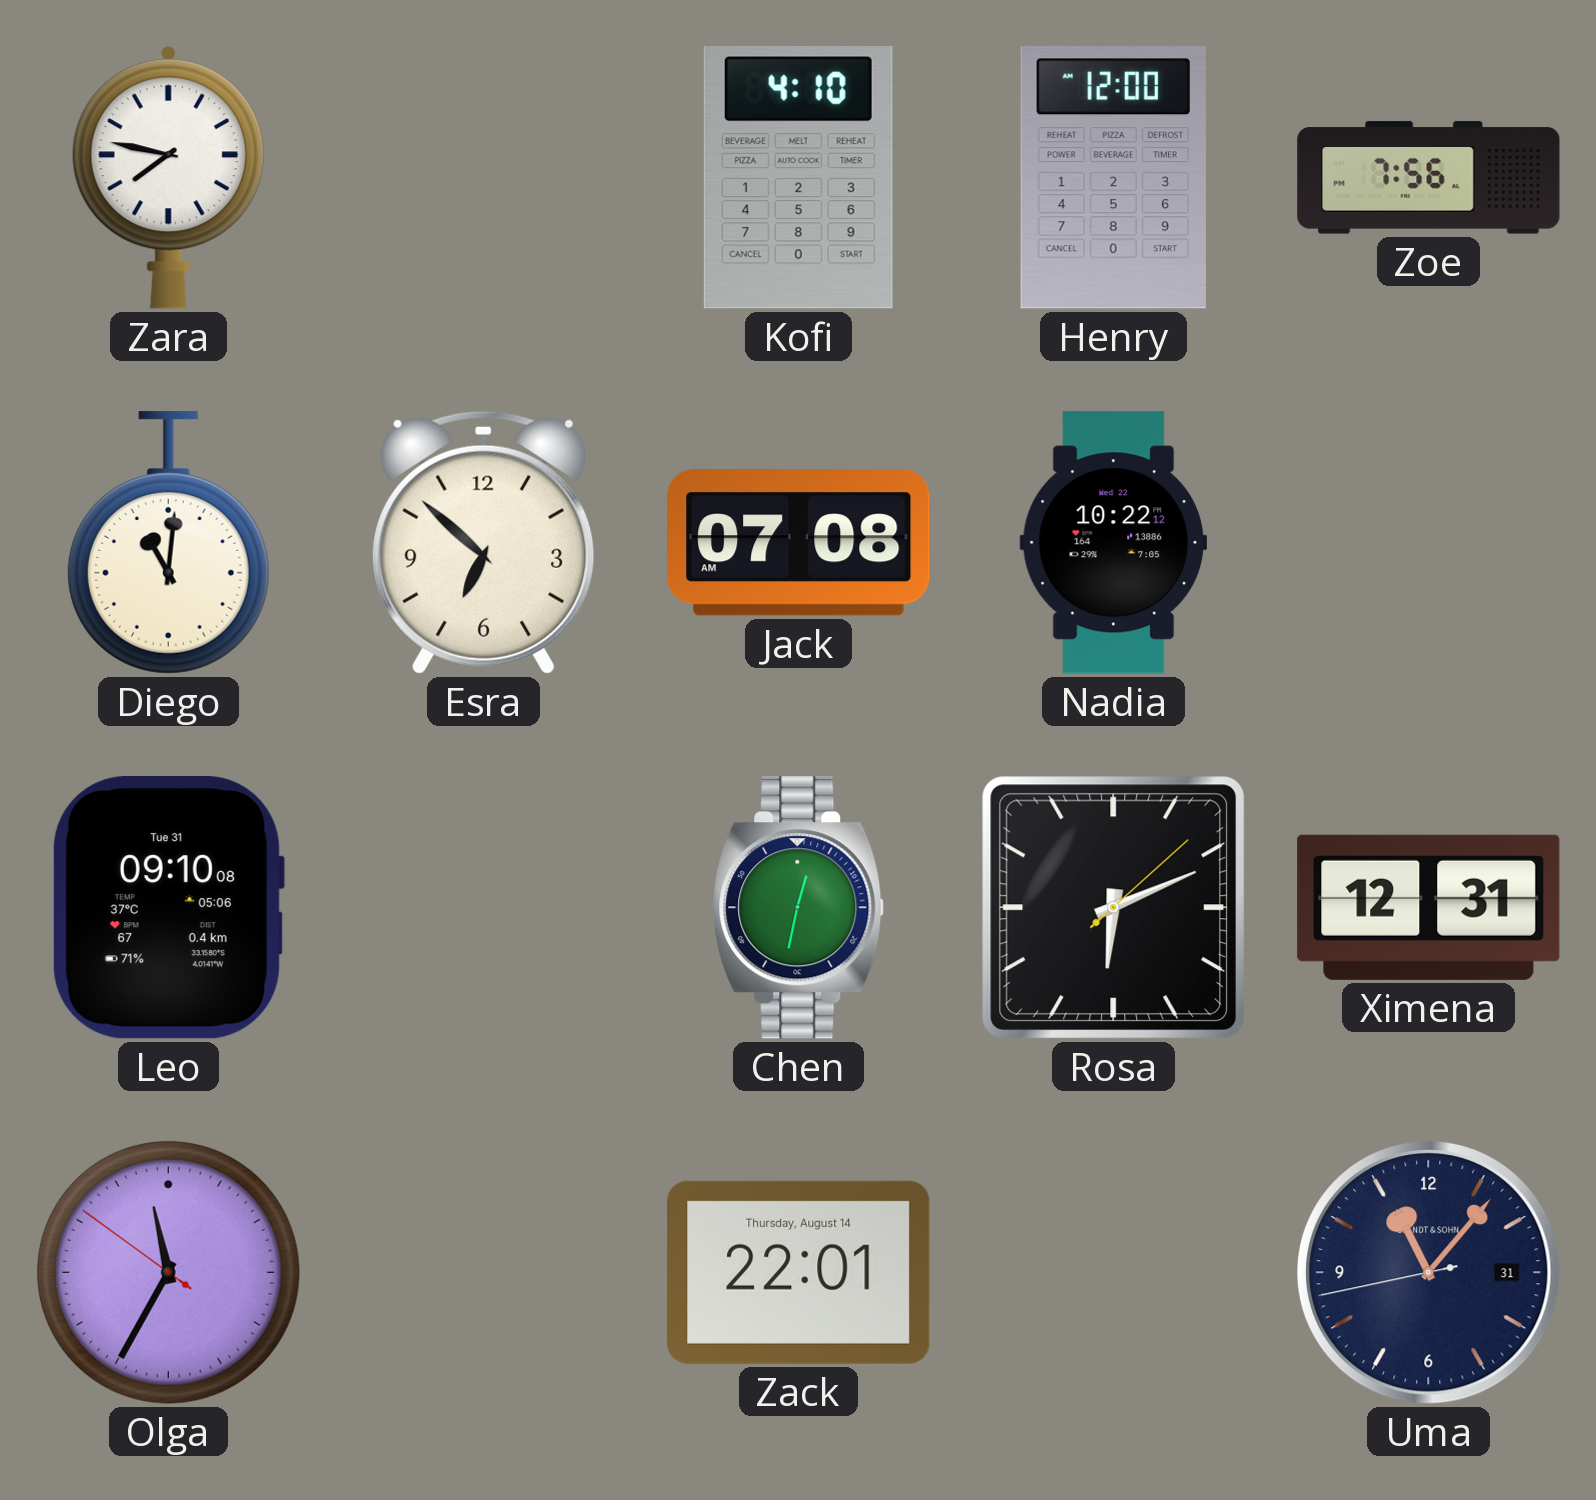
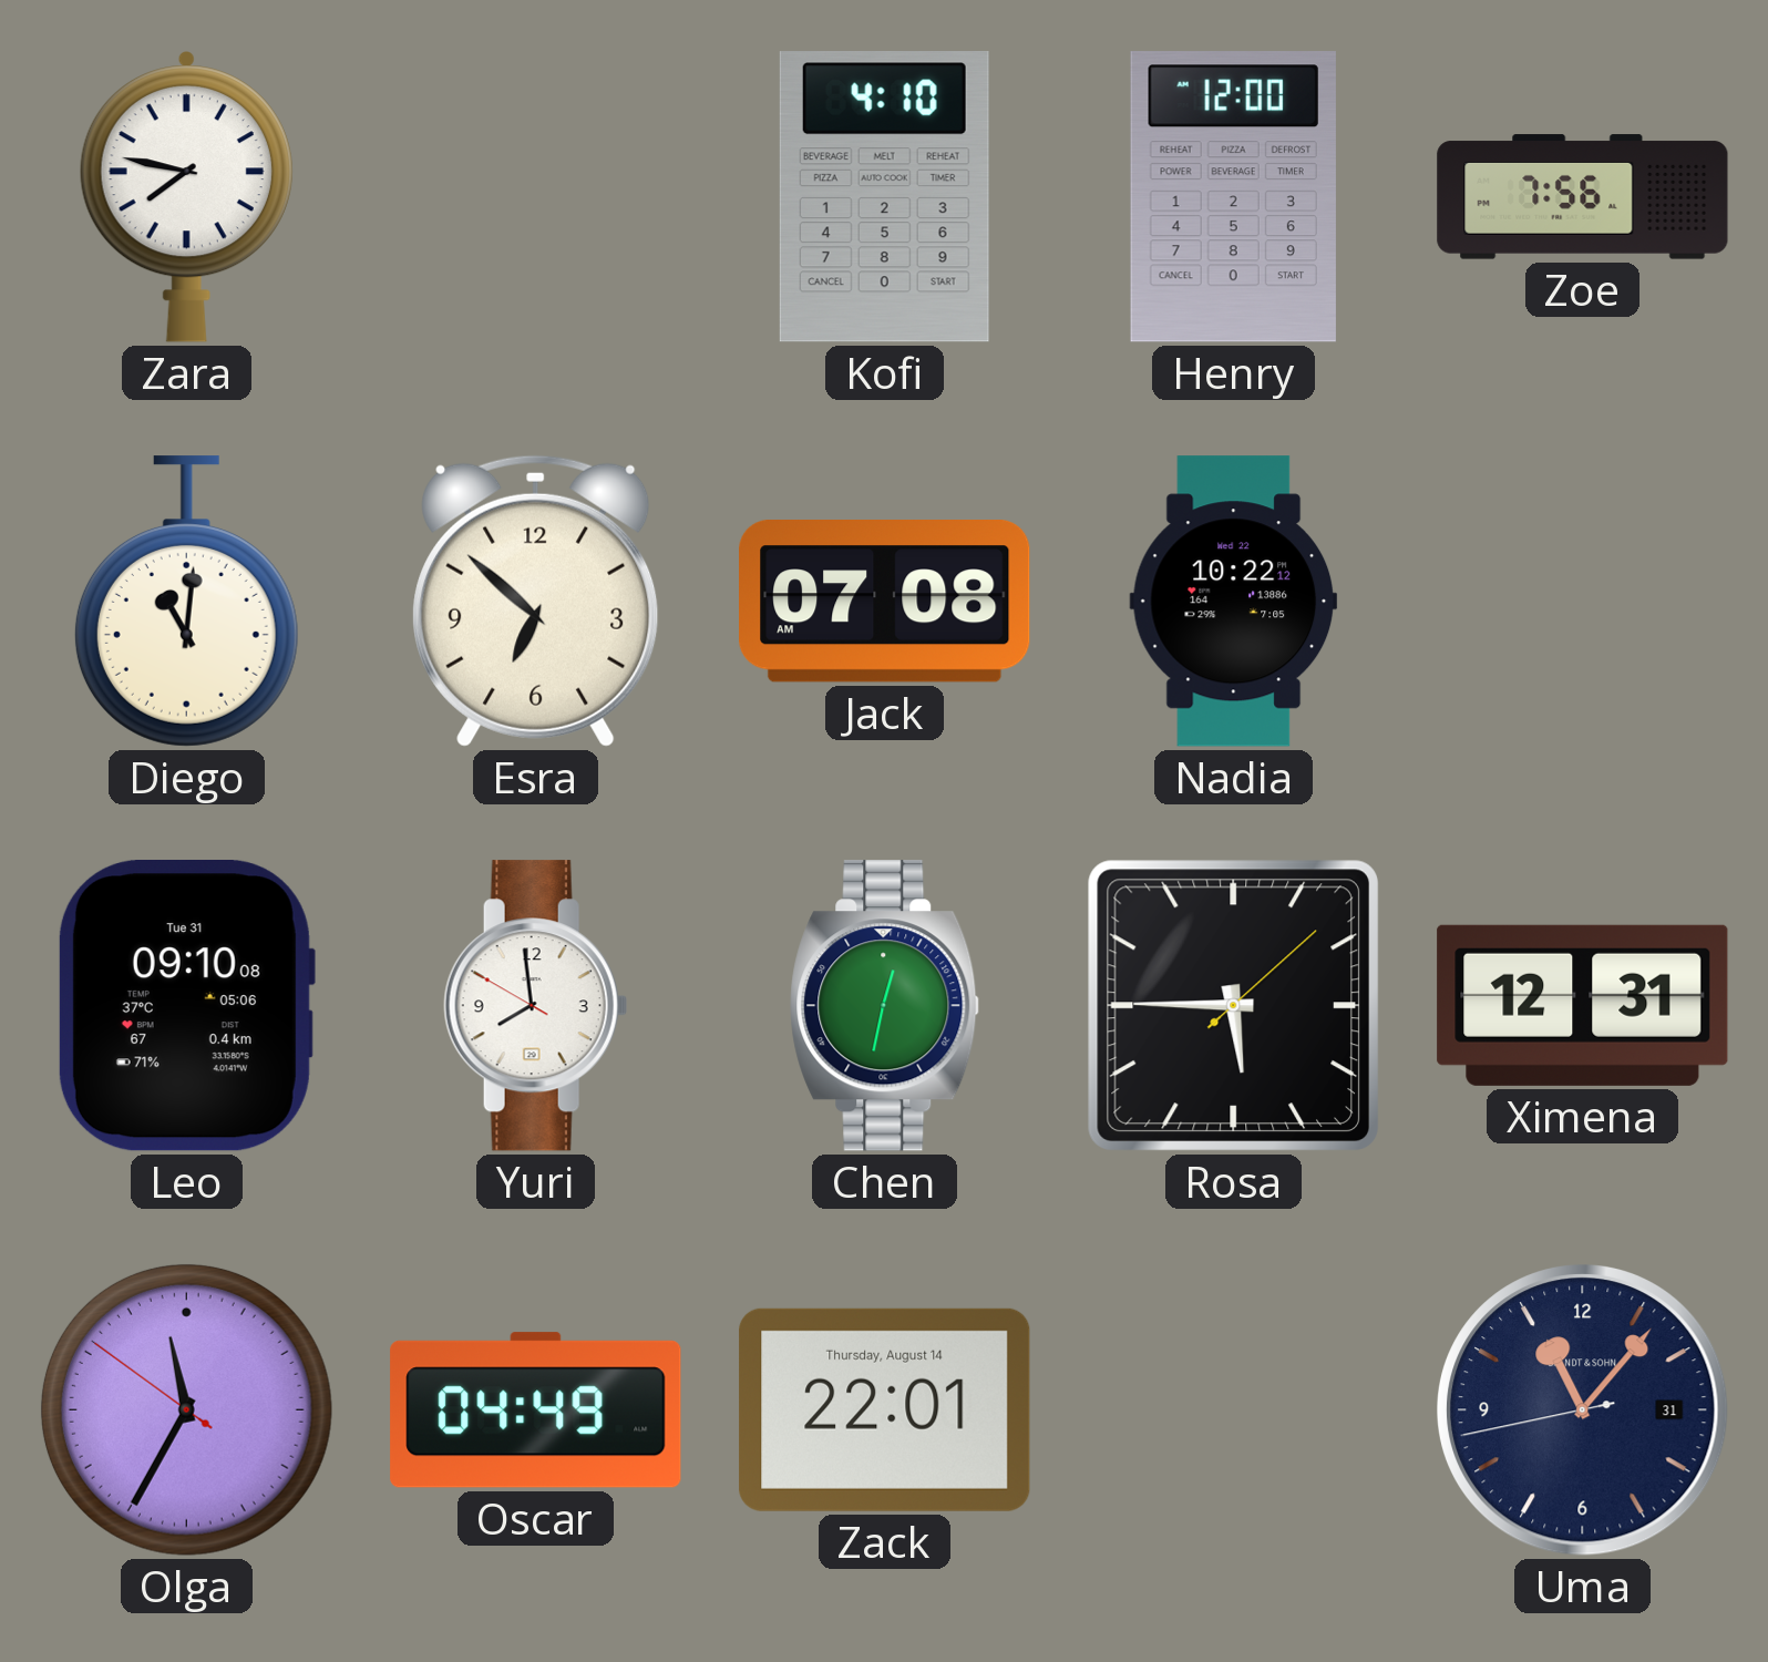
Yuri: none -> 7:58
Rosa: 6:11 -> 5:45
Oscar: none -> 04:49
